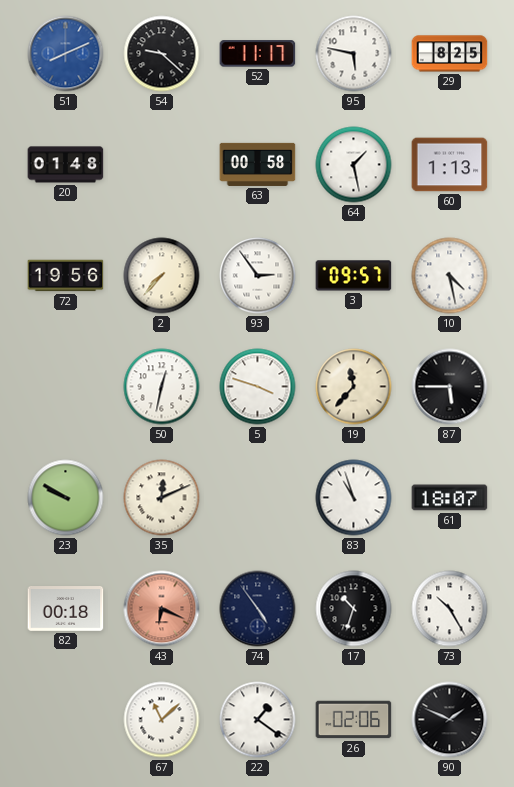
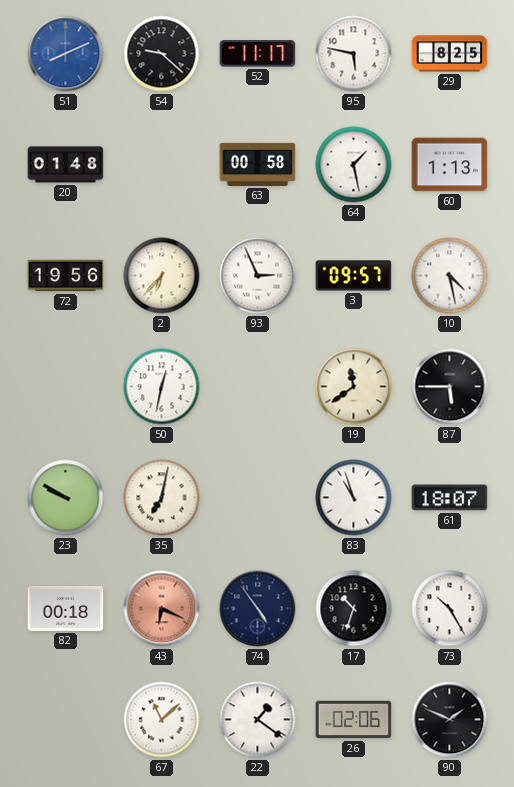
2: 7:37 -> 6:37
93: 2:54 -> 2:56
5: 3:48 -> none
19: 11:37 -> 11:39
35: 12:11 -> 7:02
